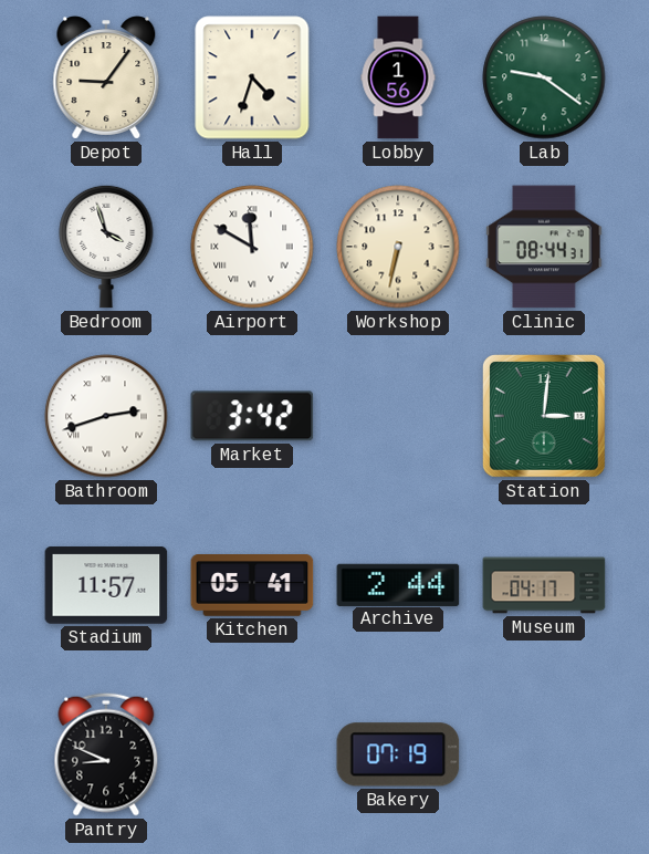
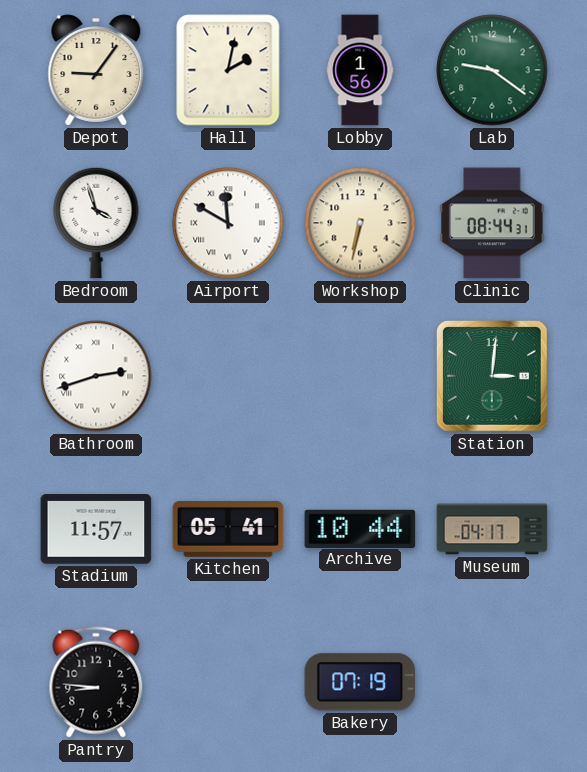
Hall: 4:33 -> 2:02
Market: 3:42 -> none
Archive: 2:44 -> 10:44
Pantry: 8:49 -> 8:46
